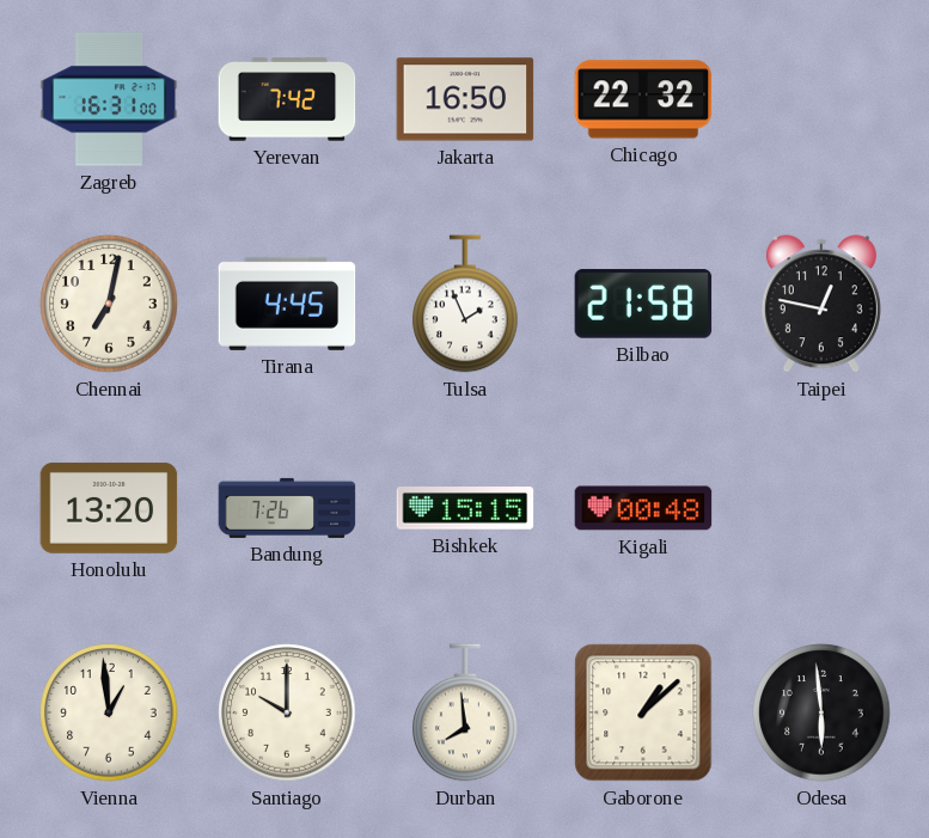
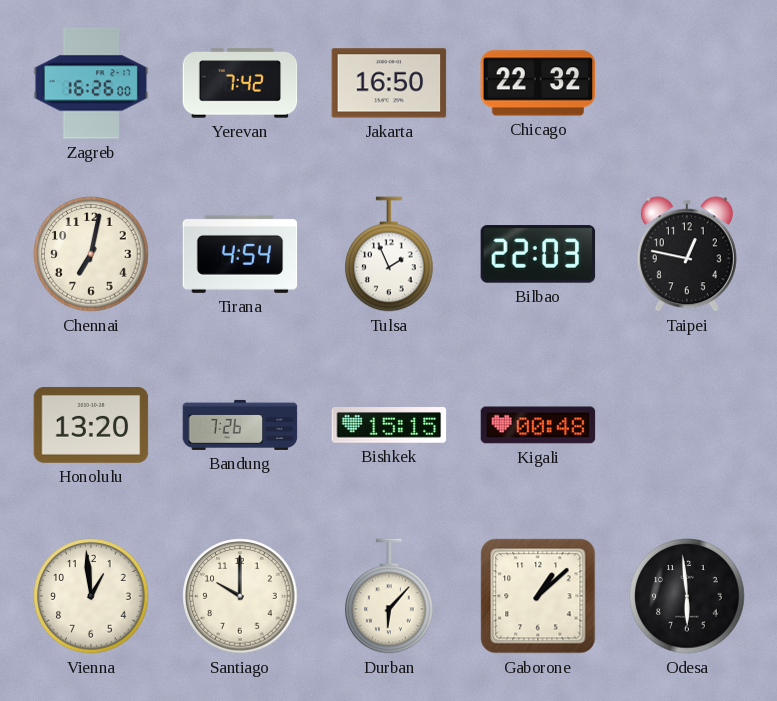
Zagreb: 16:31 -> 16:26
Tirana: 4:45 -> 4:54
Bilbao: 21:58 -> 22:03
Durban: 7:59 -> 6:07
